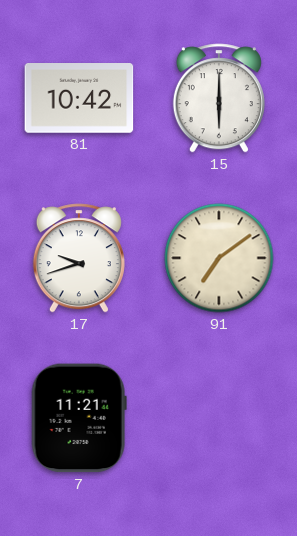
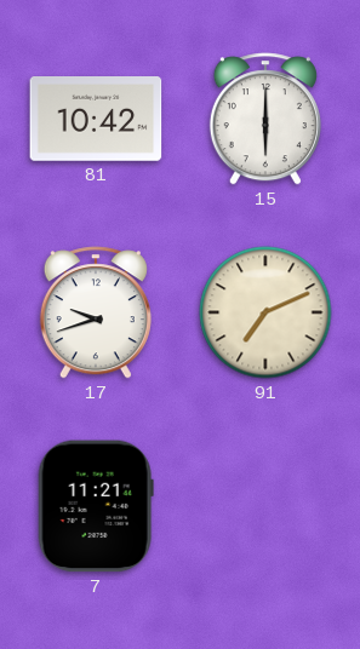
91: 7:09 -> 7:11
